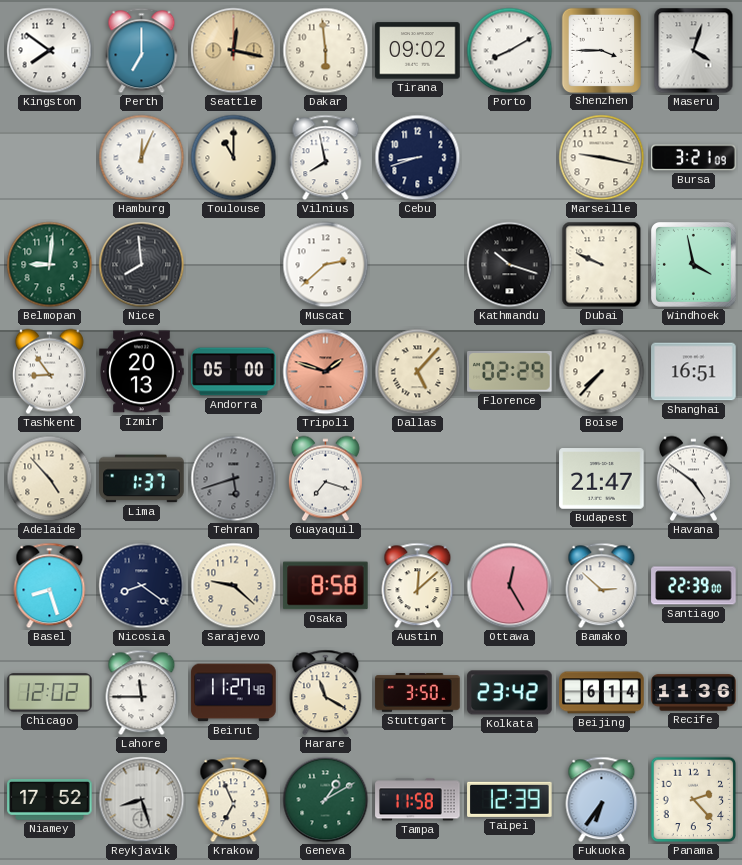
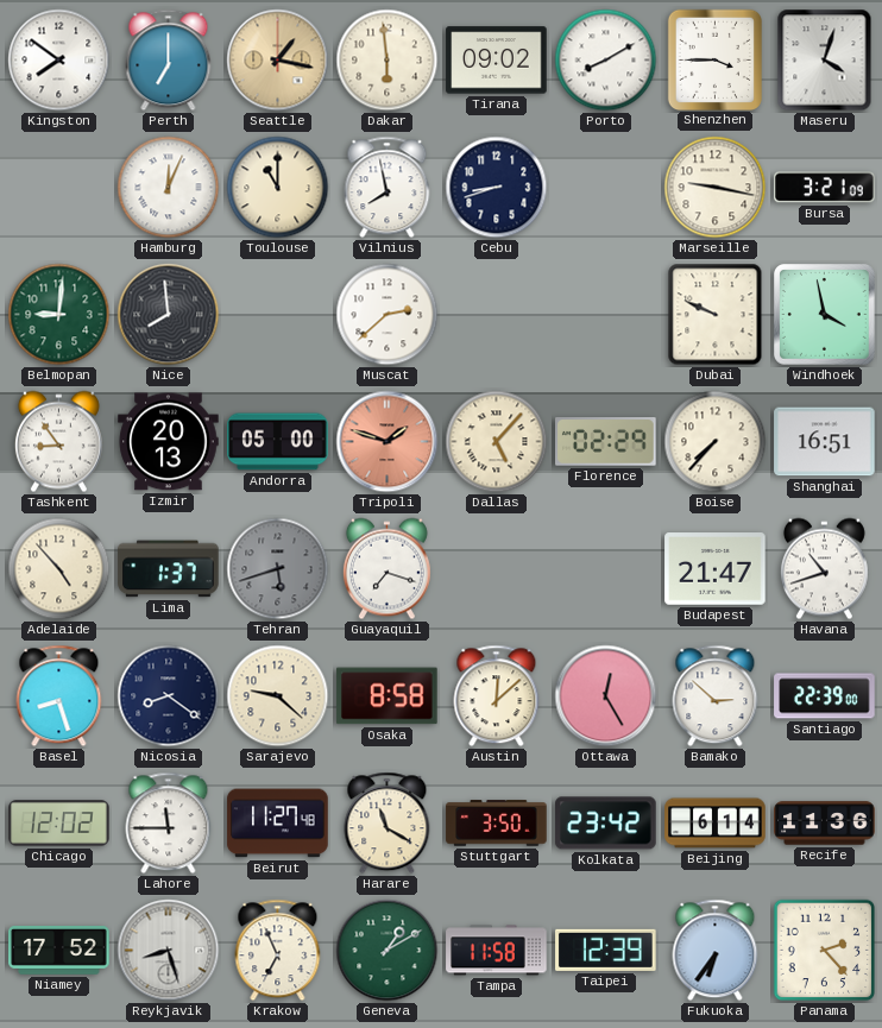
Seattle: 12:17 -> 1:17
Kathmandu: 10:18 -> none
Havana: 4:51 -> 10:42
